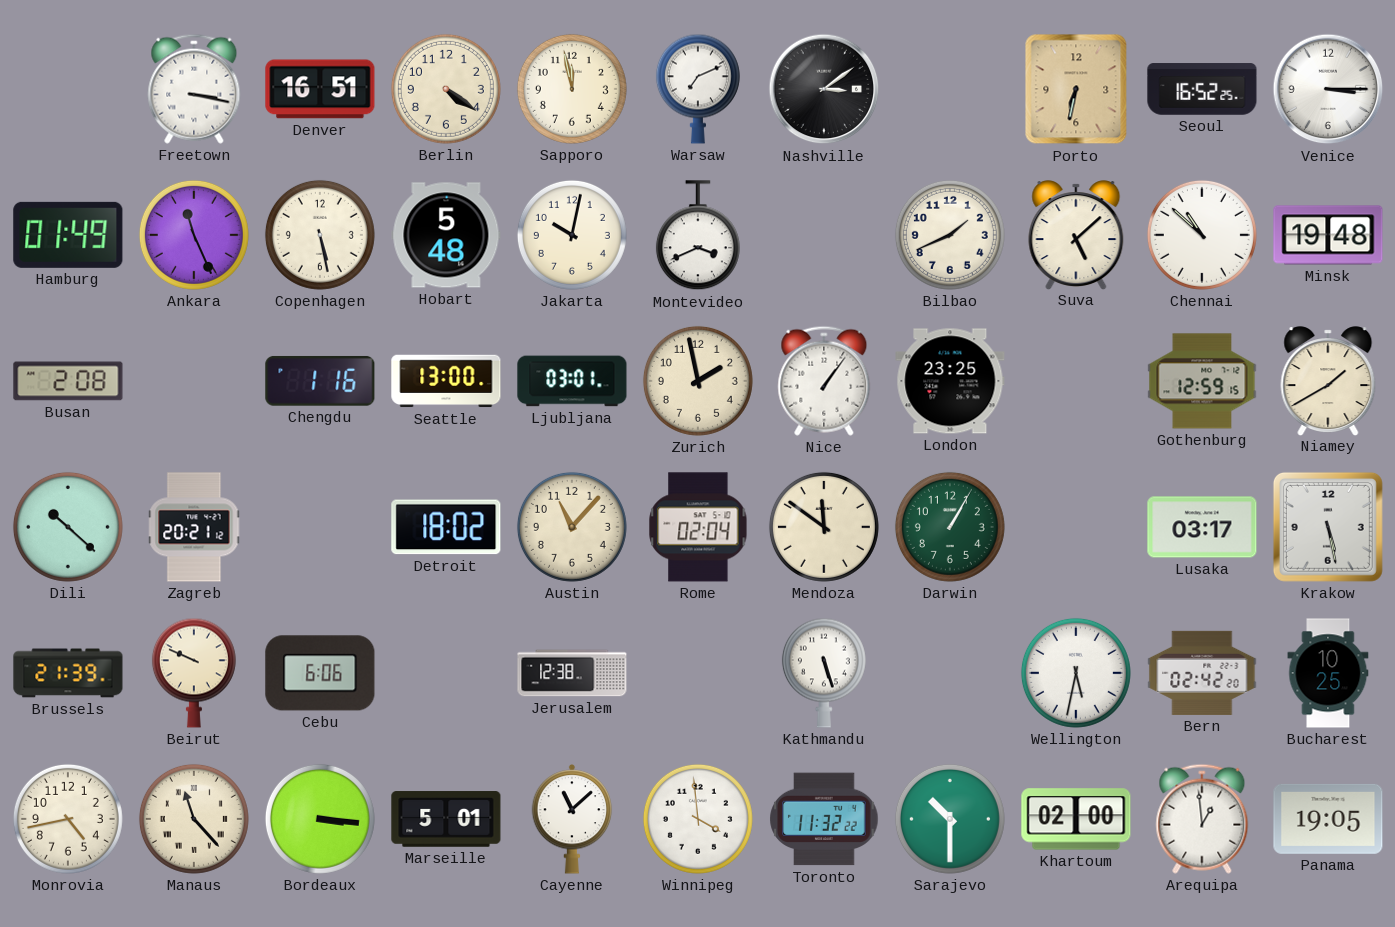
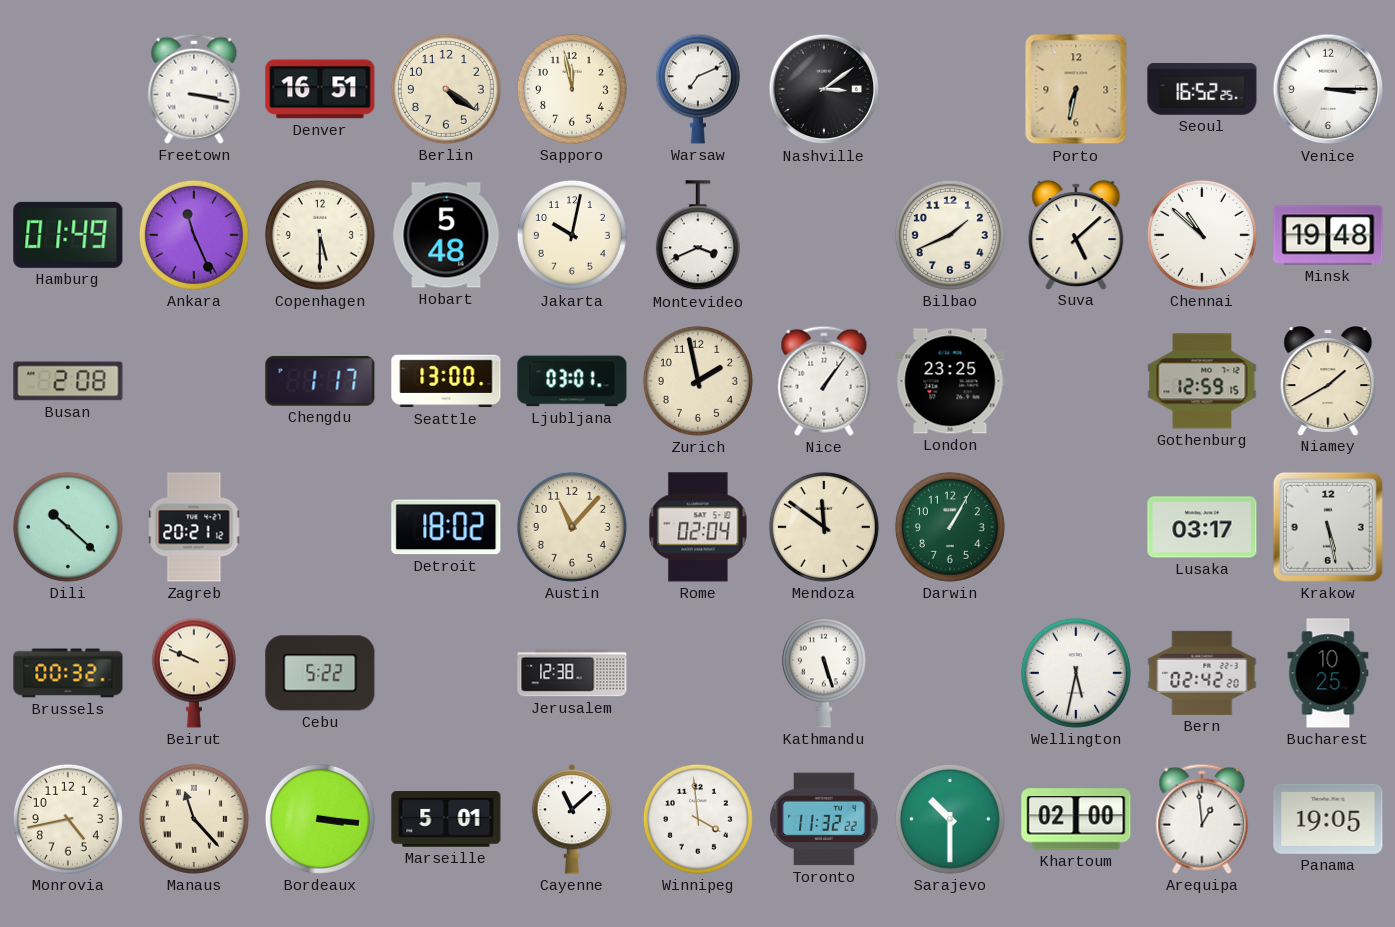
Copenhagen: 5:28 -> 5:30
Chengdu: 1:16 -> 1:17
Brussels: 21:39 -> 00:32
Cebu: 6:06 -> 5:22
